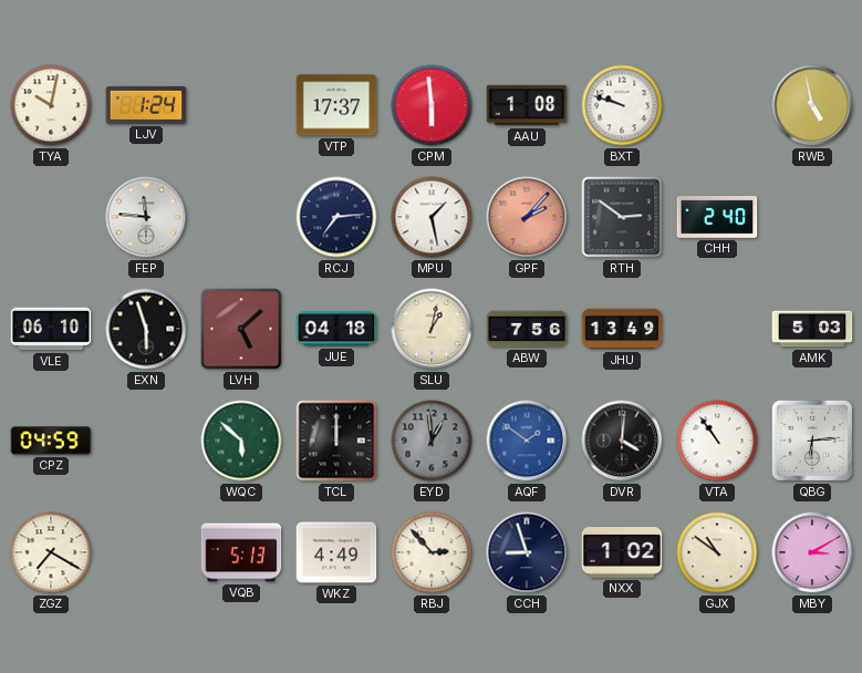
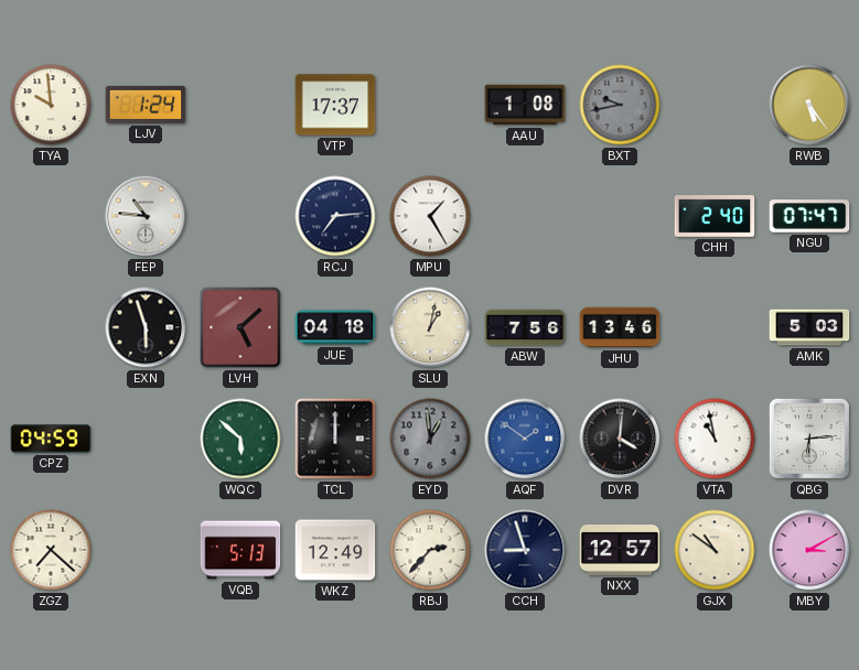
TYA: 10:02 -> 9:59
CPM: 5:59 -> none
BXT: 9:48 -> 9:43
BXT dial: white -> grey
RWB: 4:58 -> 5:24
FEP: 11:46 -> 10:46
MPU: 1:28 -> 1:25
GPF: 2:07 -> none
RTH: 2:51 -> none
NGU: none -> 07:47
VLE: 06:10 -> none
JHU: 13:49 -> 13:46
VTA: 10:54 -> 10:58
ZGZ: 7:20 -> 7:22
WKZ: 4:49 -> 12:49
RBJ: 2:53 -> 2:37
NXX: 1:02 -> 12:57
